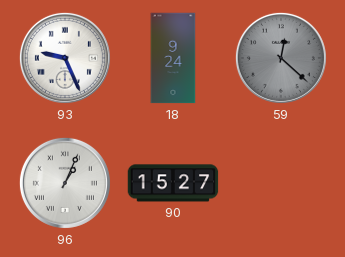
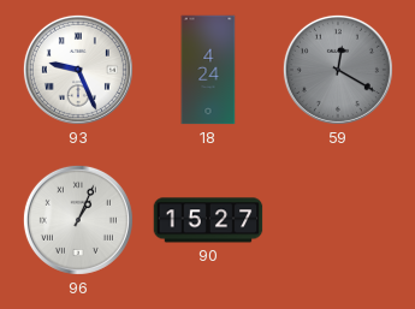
18: 9:24 -> 4:24
59: 12:22 -> 12:20
